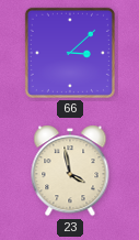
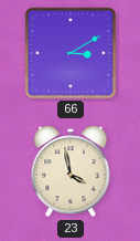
66: 3:08 -> 3:10
